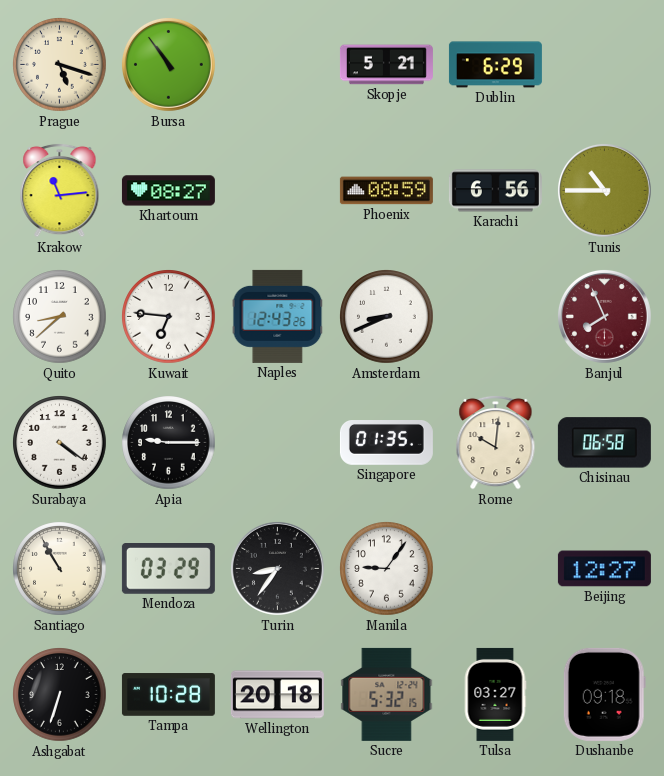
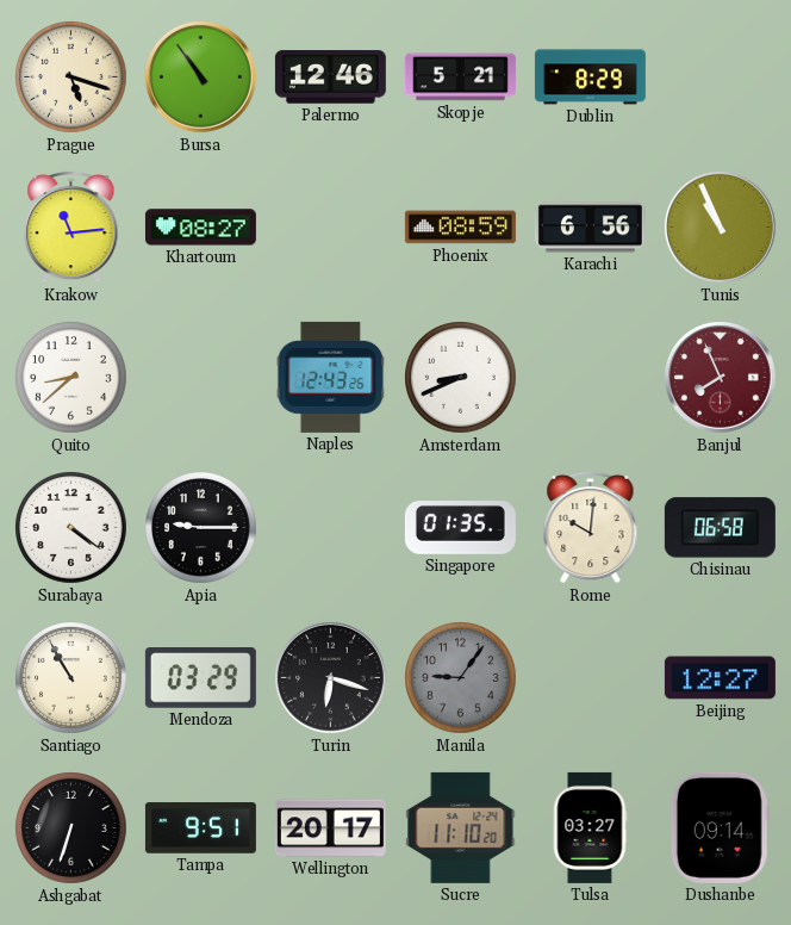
Palermo: none -> 12:46
Dublin: 6:29 -> 8:29
Tunis: 10:45 -> 10:56
Kuwait: 6:46 -> none
Turin: 8:36 -> 6:18
Manila dial: white -> grey
Tampa: 10:28 -> 9:51
Wellington: 20:18 -> 20:17
Sucre: 5:32 -> 11:10
Dushanbe: 09:18 -> 09:14
